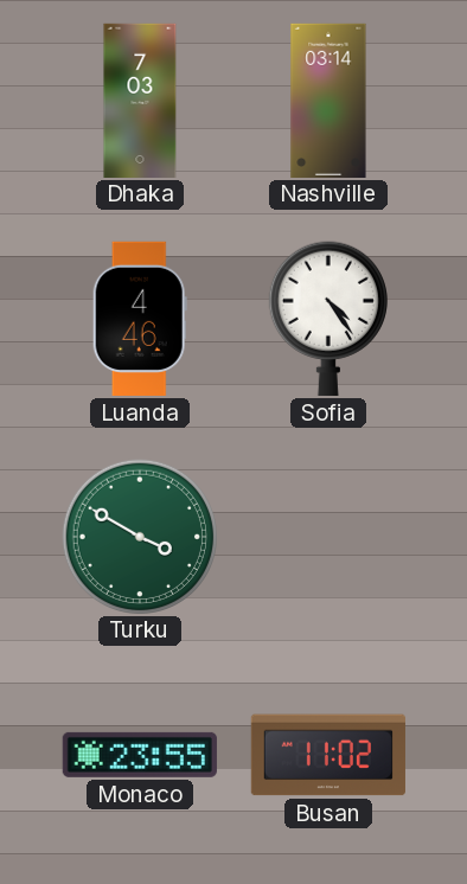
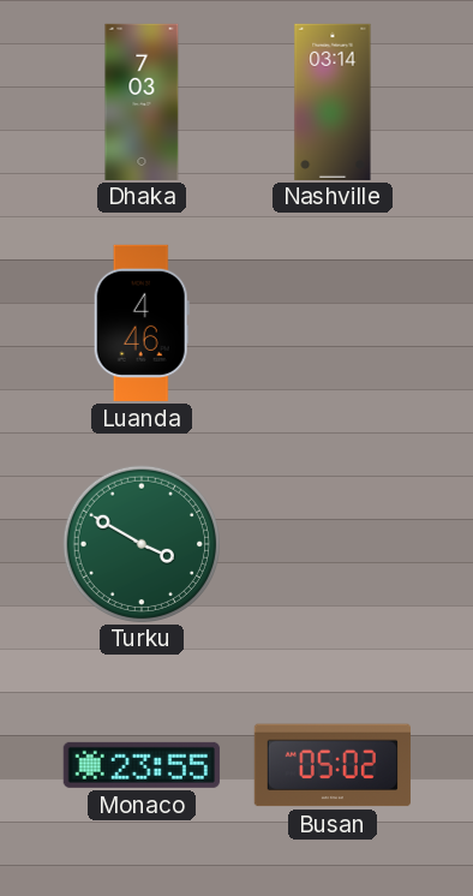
Sofia: 4:24 -> none
Busan: 11:02 -> 05:02
